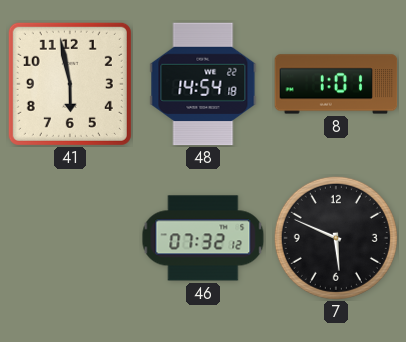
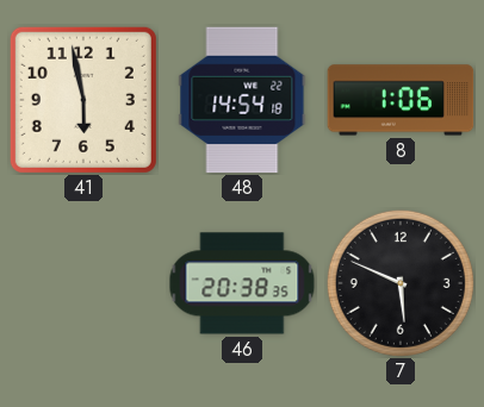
8: 1:01 -> 1:06
46: 07:32 -> 20:38
